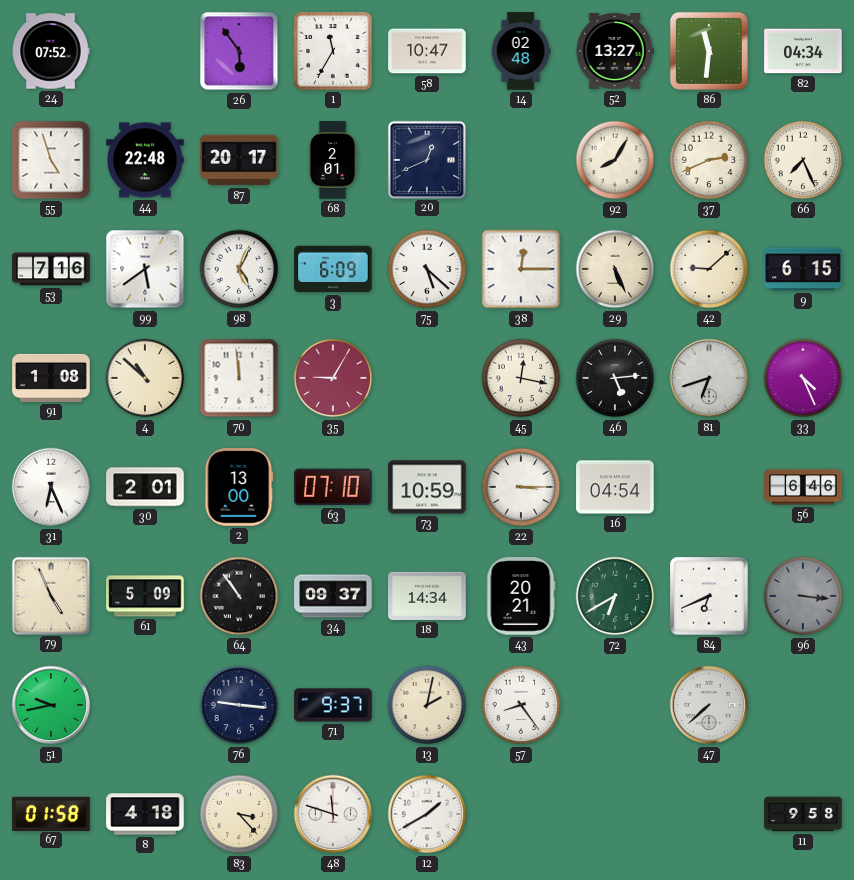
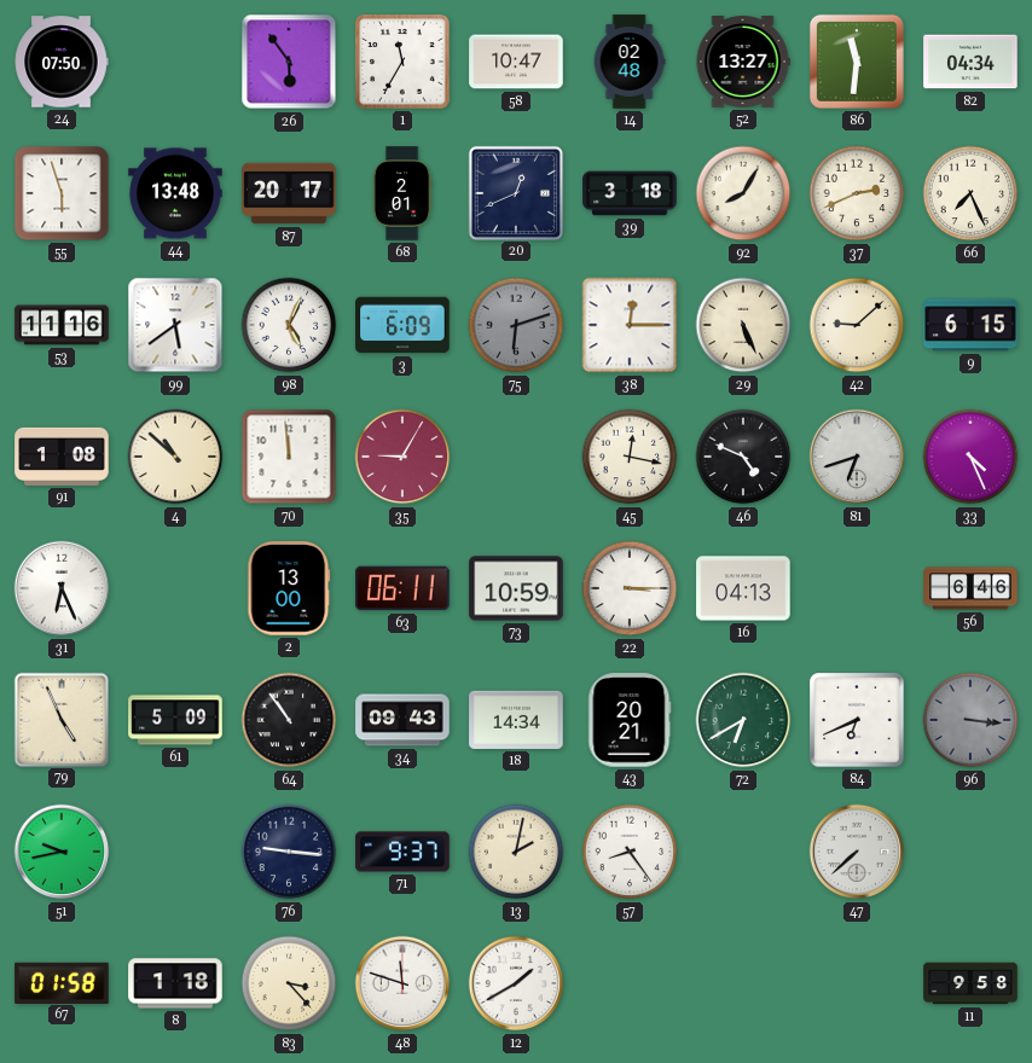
24: 07:52 -> 07:50
55: 4:57 -> 5:57
44: 22:48 -> 13:48
39: none -> 3:18
53: 7:16 -> 11:16
75: 5:22 -> 6:12
75 dial: white -> grey
46: 5:14 -> 4:49
30: 2:01 -> none
63: 07:10 -> 06:11
16: 04:54 -> 04:13
34: 09:37 -> 09:43
8: 4:18 -> 1:18
